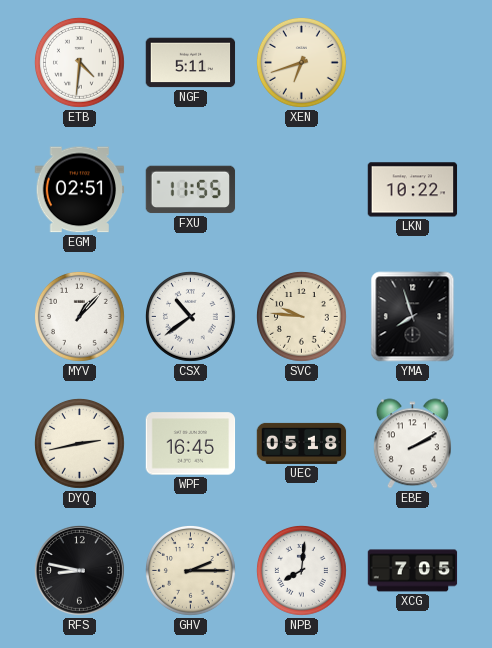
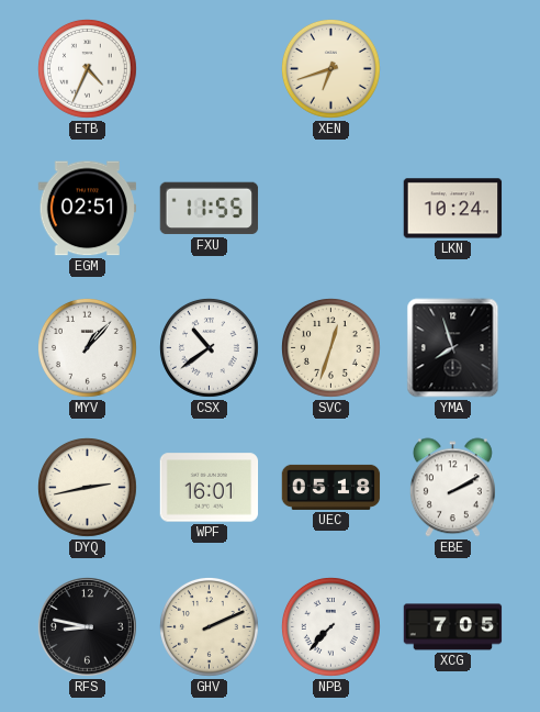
ETB: 4:31 -> 4:34
NGF: 5:11 -> none
LKN: 10:22 -> 10:24
SVC: 9:46 -> 12:33
WPF: 16:45 -> 16:01
GHV: 2:15 -> 2:11
NPB: 8:01 -> 7:37
